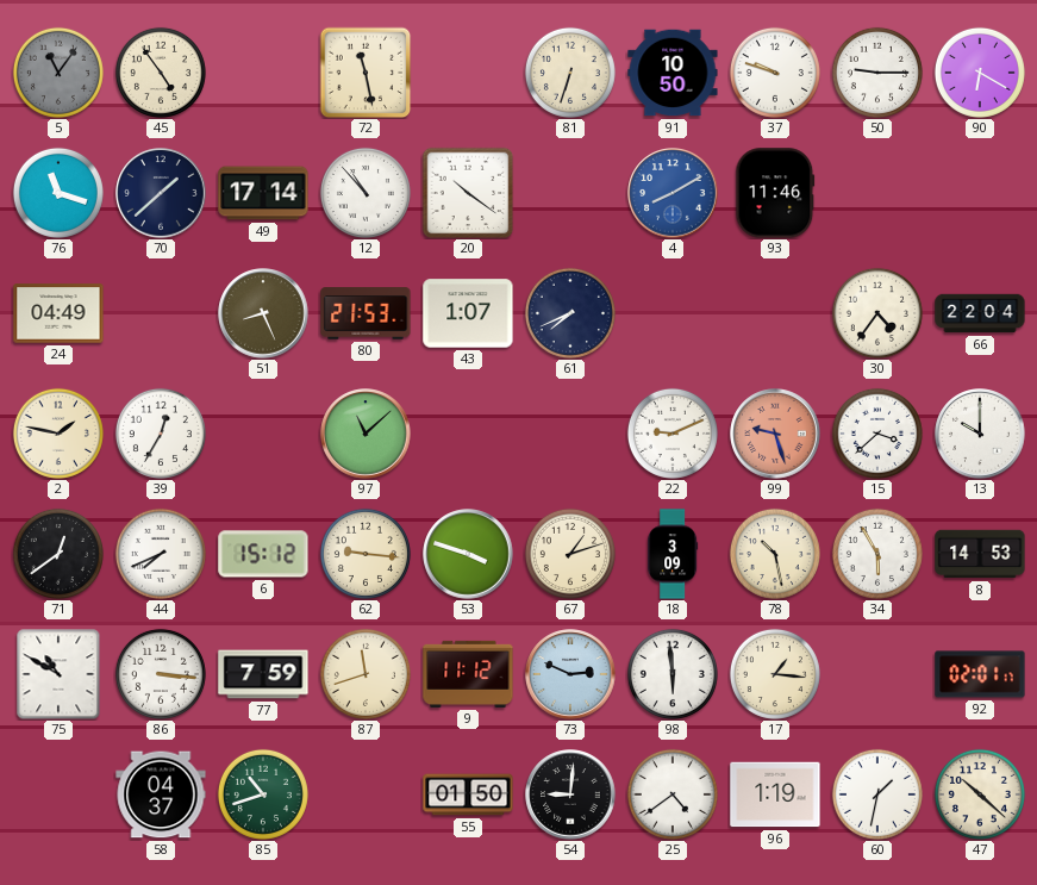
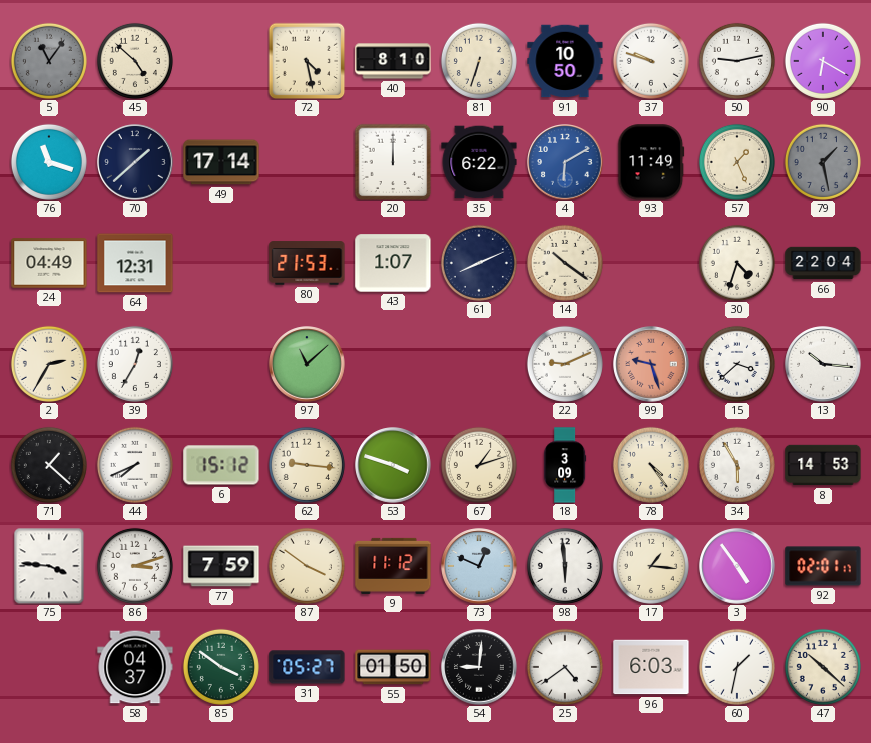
45: 4:54 -> 4:52
72: 11:28 -> 4:28
40: none -> 8:10
50: 9:15 -> 9:13
12: 10:53 -> none
20: 10:21 -> 12:00
35: none -> 6:22
4: 8:10 -> 6:10
93: 11:46 -> 11:49
57: none -> 1:26
79: none -> 1:28
64: none -> 12:31
51: 8:26 -> none
61: 7:41 -> 8:11
14: none -> 10:21
30: 4:36 -> 4:33
2: 1:47 -> 2:35
13: 10:00 -> 10:16
71: 12:39 -> 1:22
78: 10:28 -> 4:24
75: 10:50 -> 3:46
86: 3:16 -> 3:12
87: 11:42 -> 3:51
73: 2:49 -> 12:49
3: none -> 4:54
85: 10:42 -> 3:51
31: none -> 05:27
96: 1:19 -> 6:03
